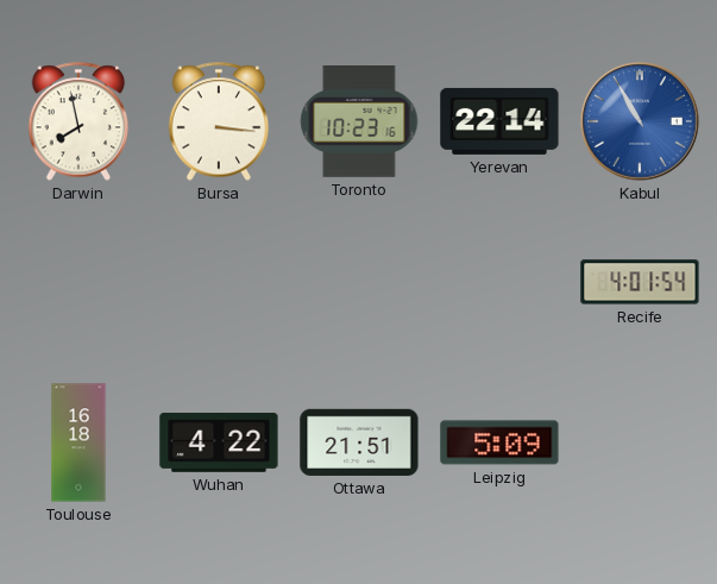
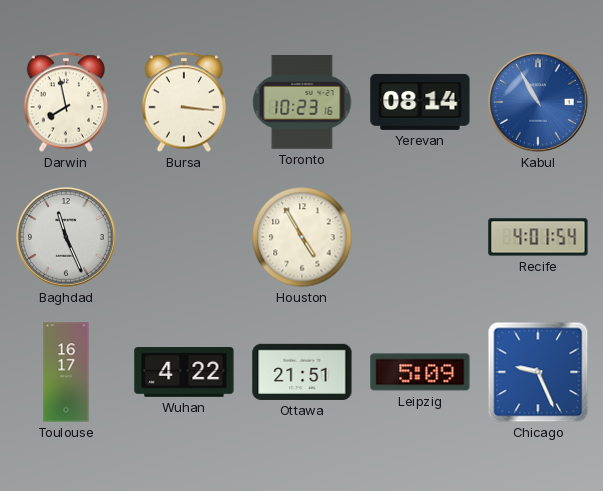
Yerevan: 22:14 -> 08:14
Baghdad: none -> 11:26
Houston: none -> 4:55
Toulouse: 16:18 -> 16:17
Chicago: none -> 9:26
